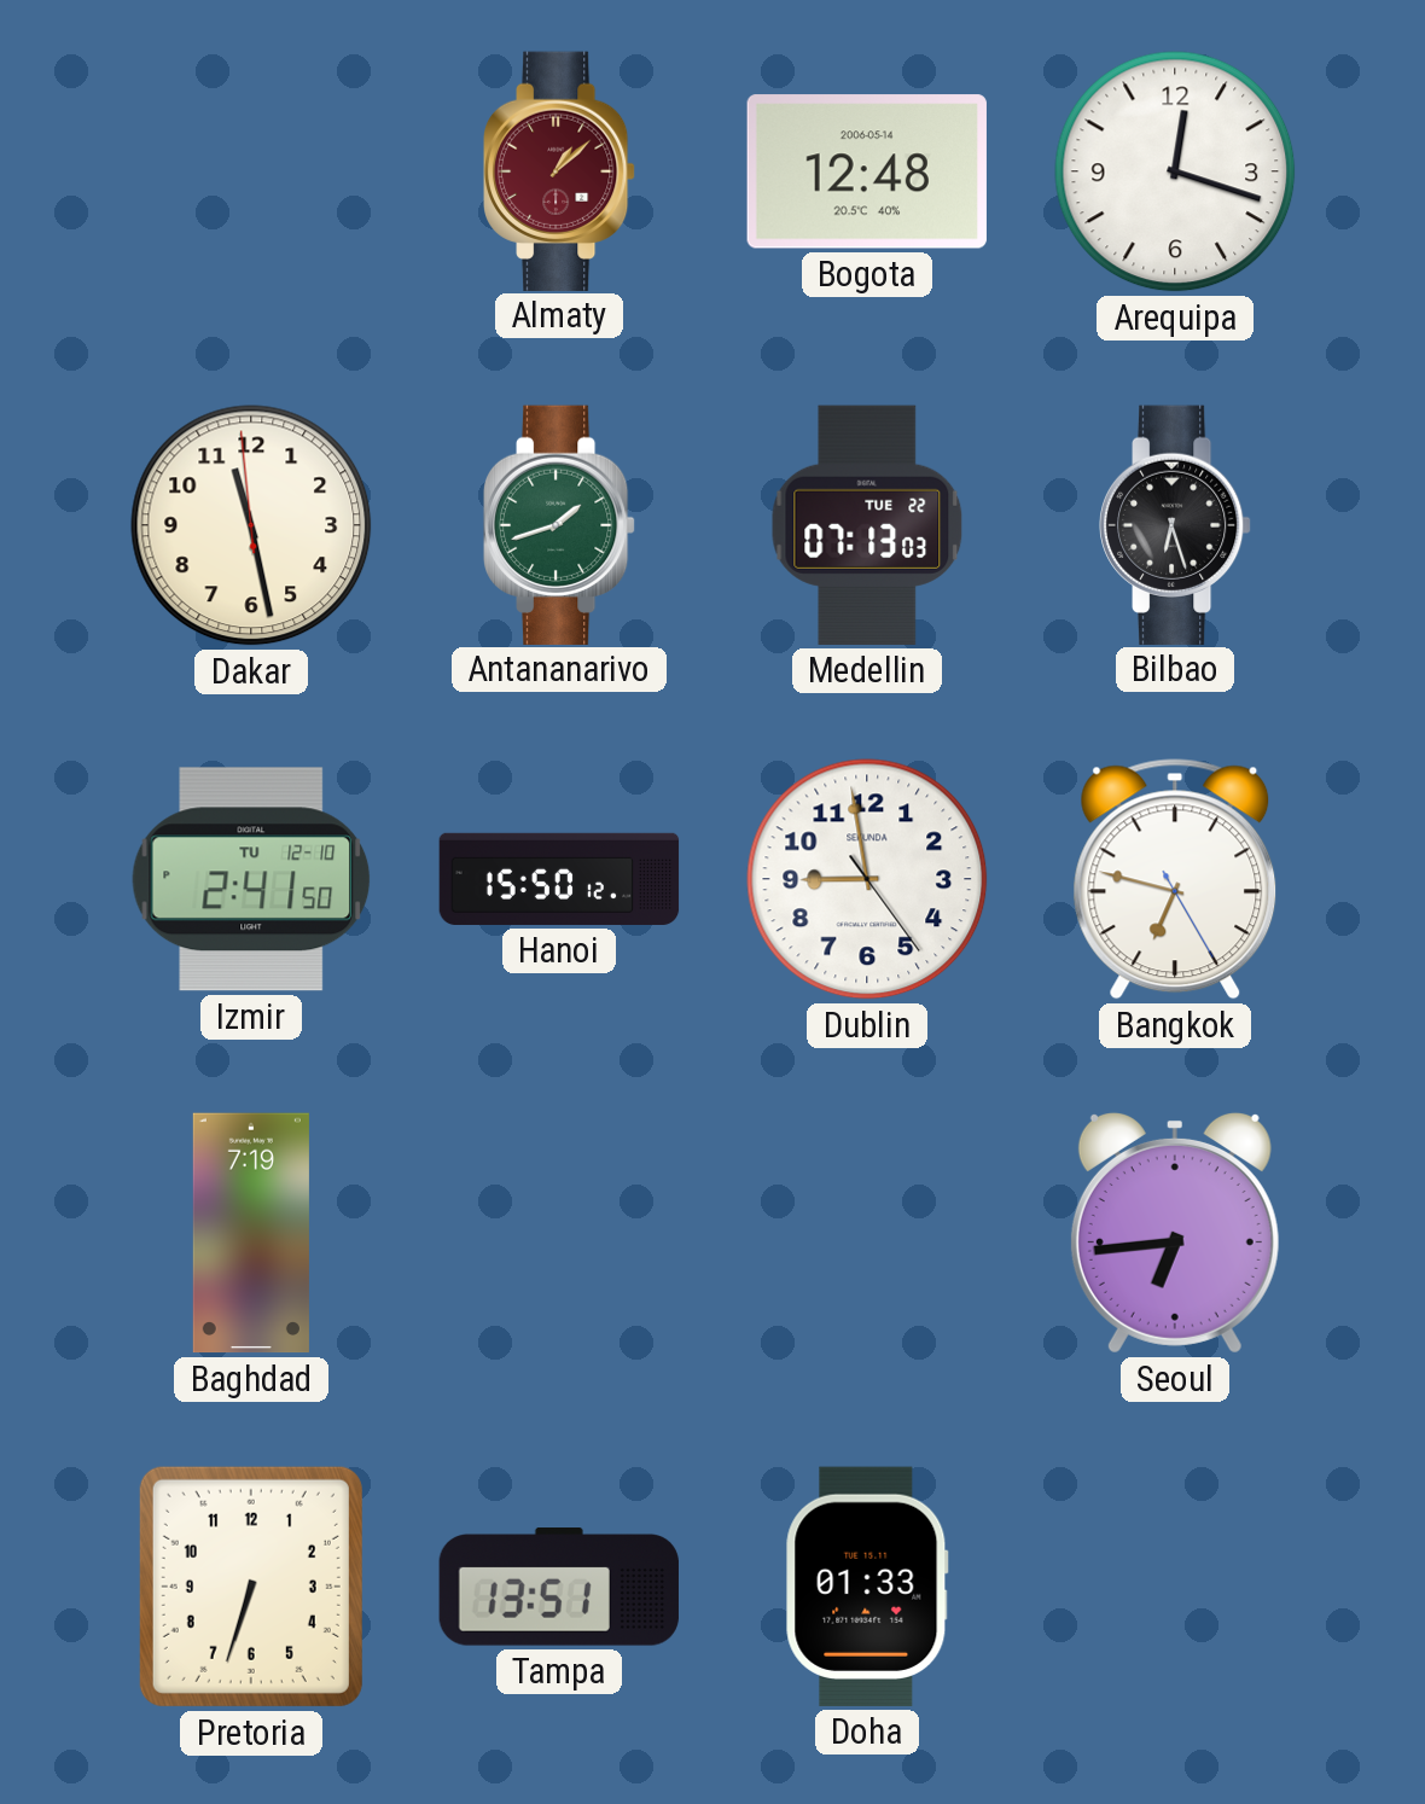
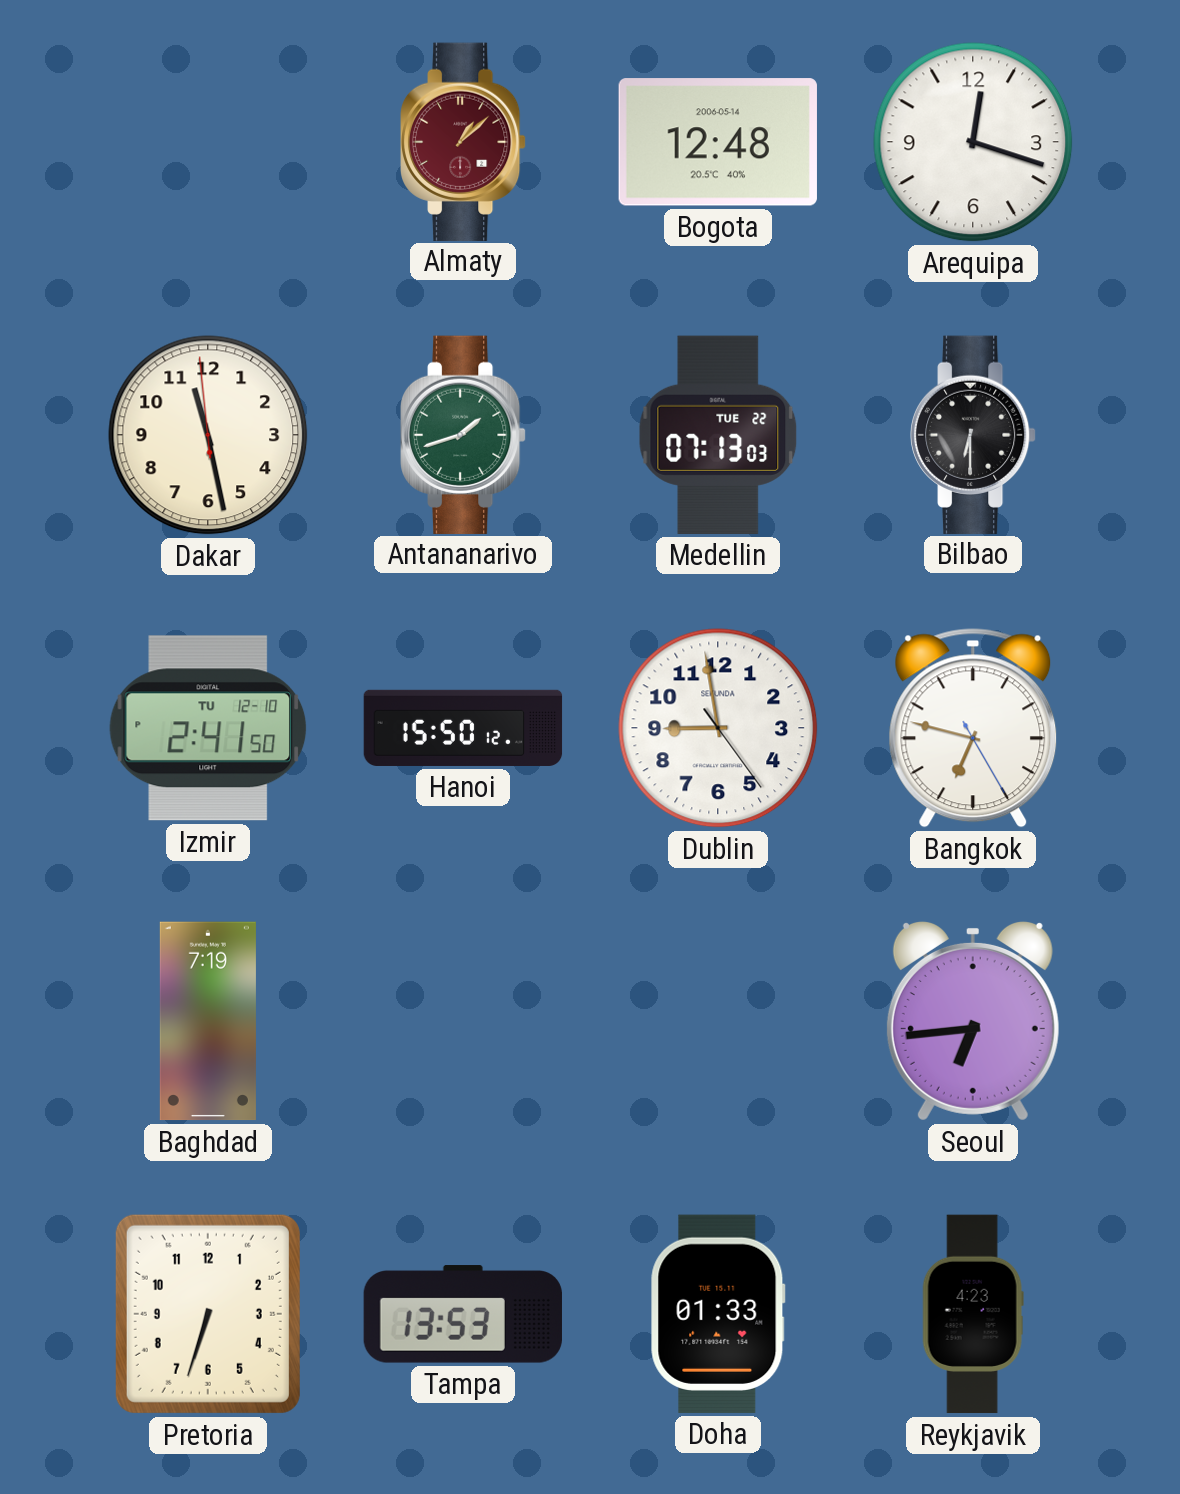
Bilbao: 6:27 -> 6:30
Tampa: 13:51 -> 13:53
Reykjavik: none -> 4:23
